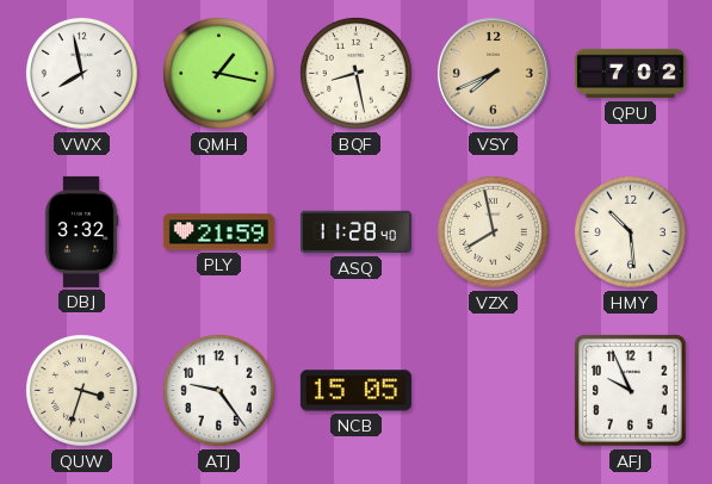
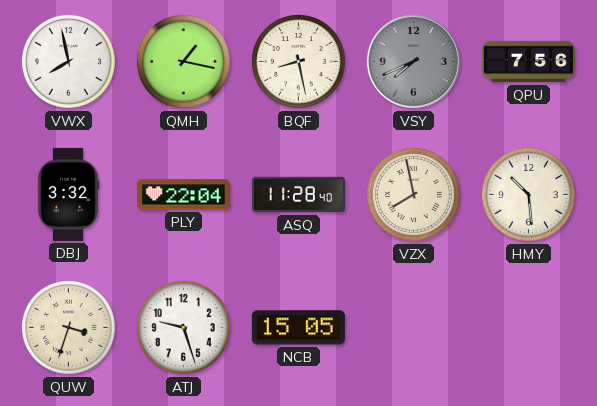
VSY dial: champagne -> grey
QPU: 7:02 -> 7:56
PLY: 21:59 -> 22:04
ATJ: 9:24 -> 9:27
AFJ: 9:56 -> none
